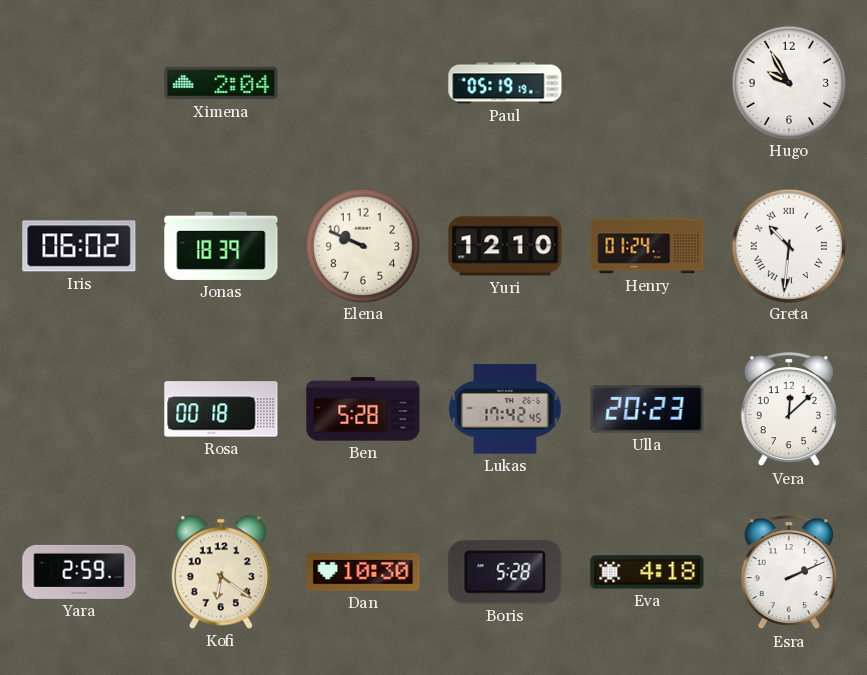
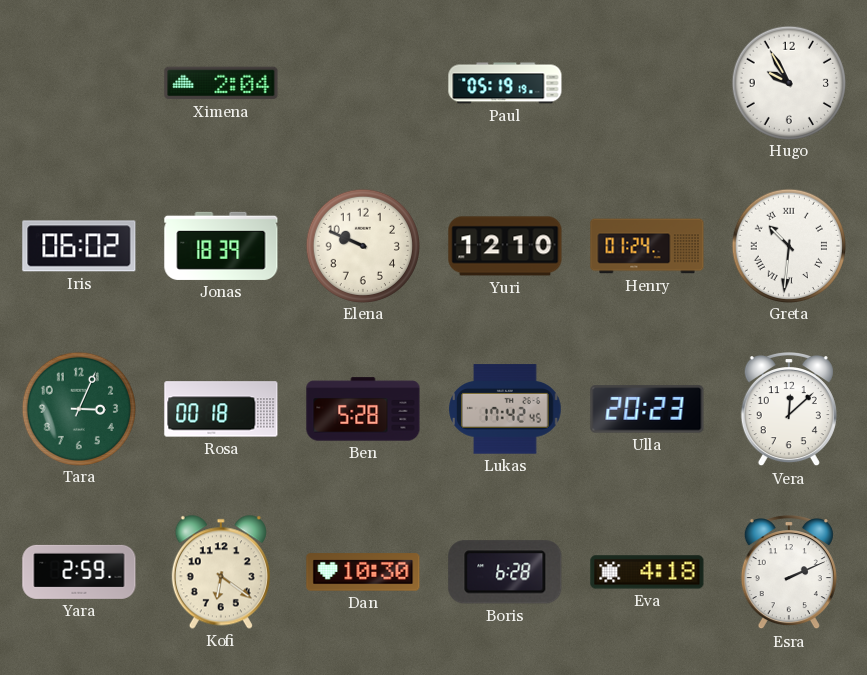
Tara: none -> 3:04
Boris: 5:28 -> 6:28
